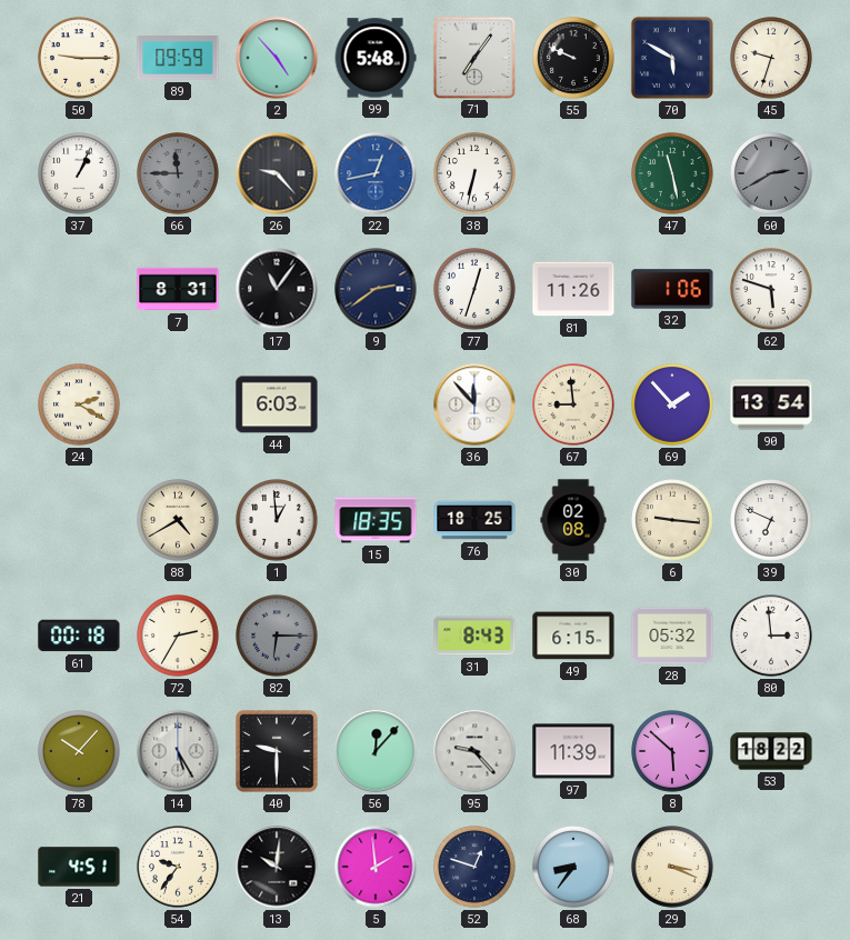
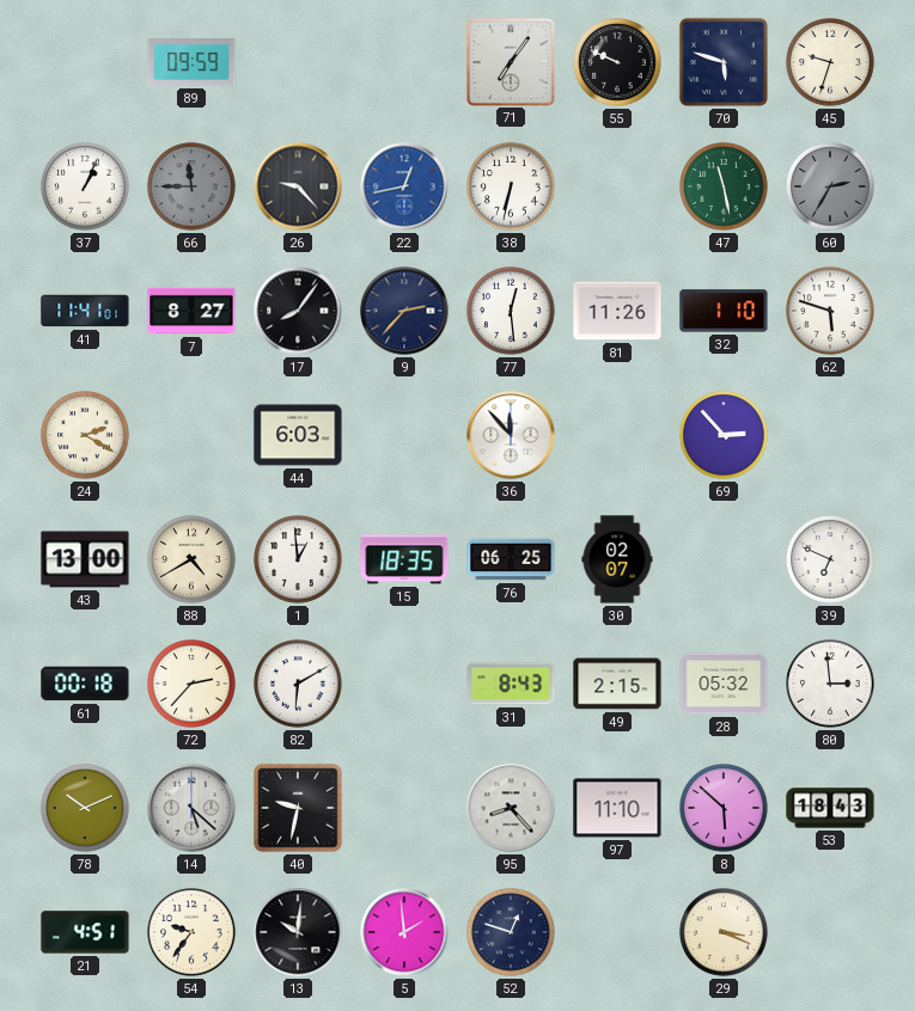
50: 9:15 -> none
2: 4:53 -> none
99: 5:48 -> none
70: 5:50 -> 5:48
60: 2:40 -> 2:35
41: none -> 11:41
7: 8:31 -> 8:27
17: 11:06 -> 8:06
9: 2:39 -> 2:37
77: 12:33 -> 12:29
32: 1:06 -> 1:10
67: 8:59 -> none
69: 1:53 -> 2:53
90: 13:54 -> none
43: none -> 13:00
76: 18:25 -> 06:25
30: 02:08 -> 02:07
6: 9:16 -> none
72: 2:35 -> 2:37
82: 6:15 -> 6:10
82 dial: grey -> white
49: 6:15 -> 2:15
78: 10:07 -> 10:11
14: 5:25 -> 5:22
40: 9:30 -> 9:32
56: 12:07 -> none
95: 9:23 -> 8:23
97: 11:39 -> 11:10
53: 18:22 -> 18:43
68: 8:36 -> none
